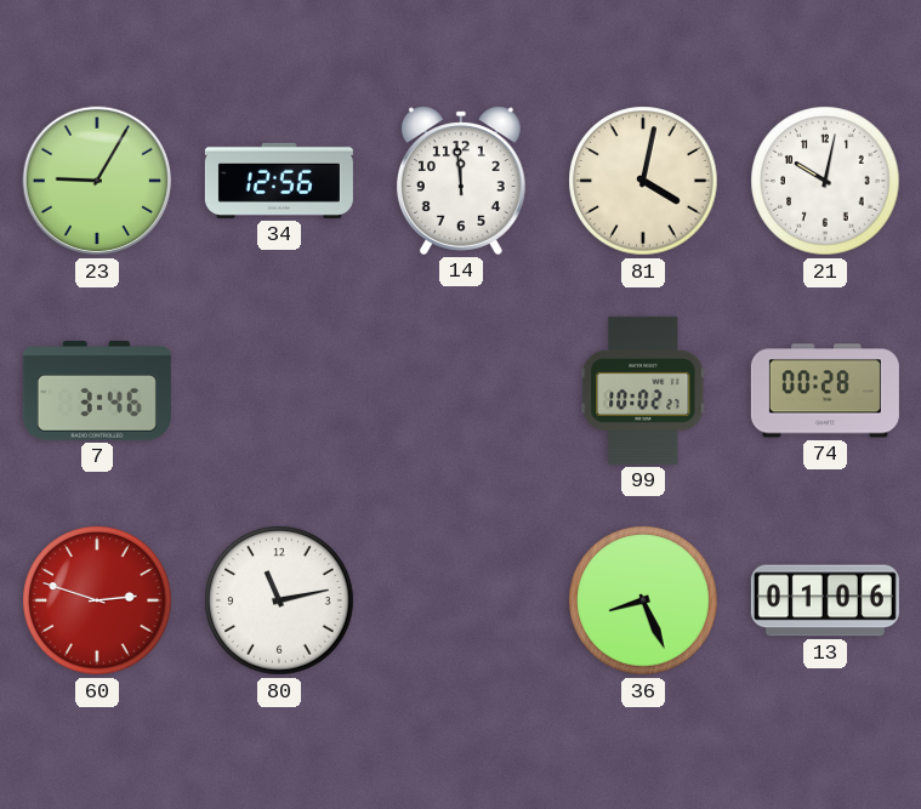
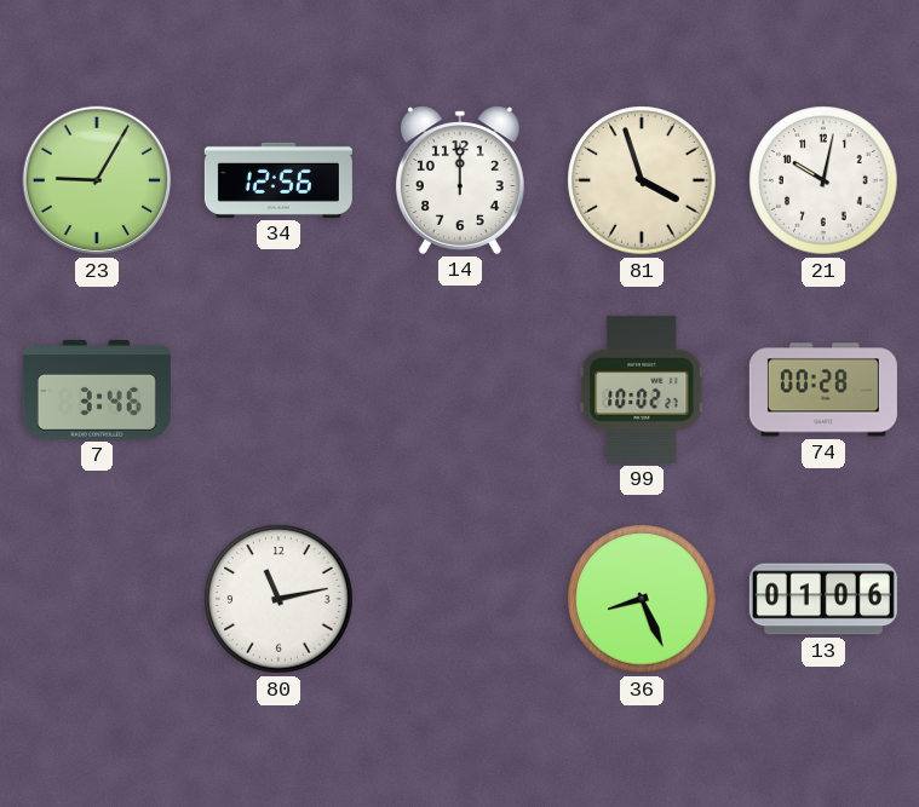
14: 11:59 -> 12:00
81: 4:02 -> 3:57
60: 2:48 -> none
